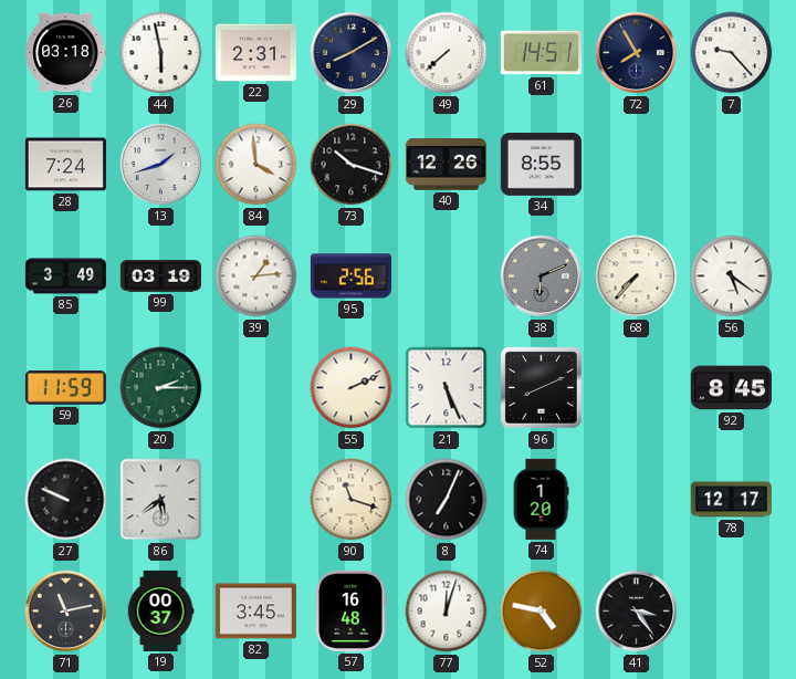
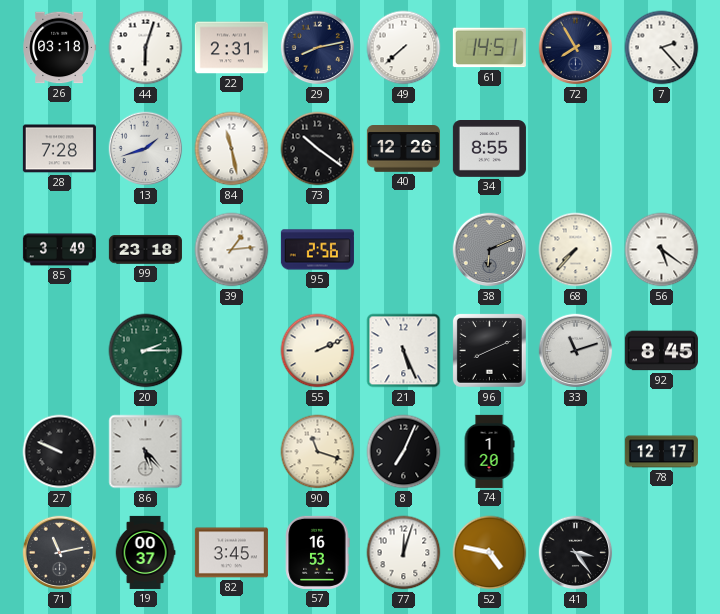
44: 5:58 -> 6:03
29: 8:10 -> 8:13
7: 9:23 -> 2:23
28: 7:24 -> 7:28
84: 3:59 -> 11:28
73: 10:18 -> 10:21
99: 03:19 -> 23:18
59: 11:59 -> none
33: none -> 11:12
86: 5:39 -> 5:23
57: 16:48 -> 16:53
